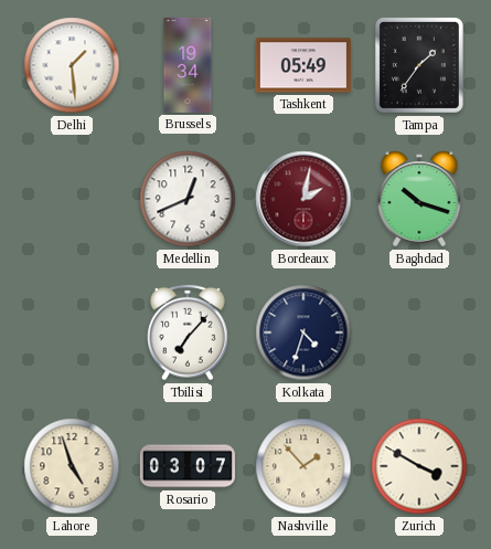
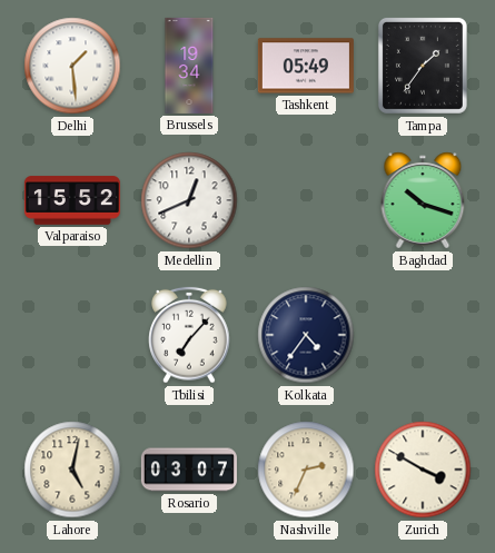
Valparaiso: none -> 15:52
Bordeaux: 2:02 -> none
Kolkata: 4:33 -> 4:36
Lahore: 4:57 -> 5:02
Nashville: 1:53 -> 2:34
